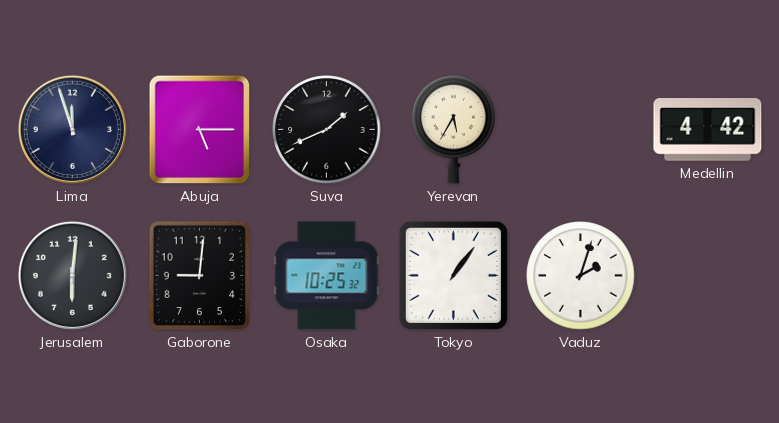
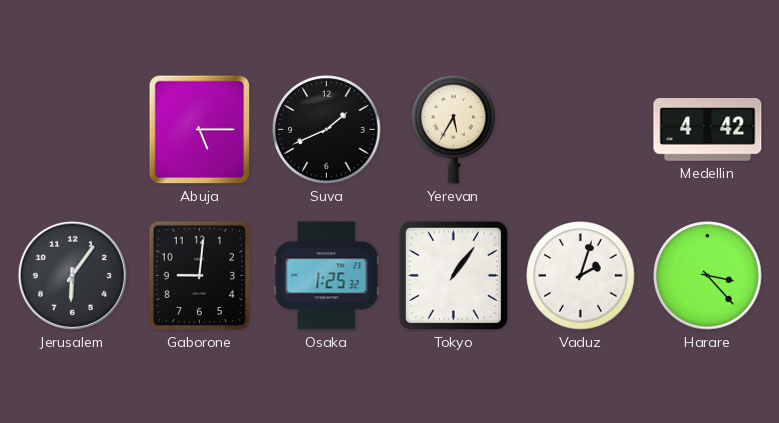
Lima: 11:57 -> none
Jerusalem: 6:01 -> 6:06
Osaka: 10:25 -> 1:25
Harare: none -> 3:23
